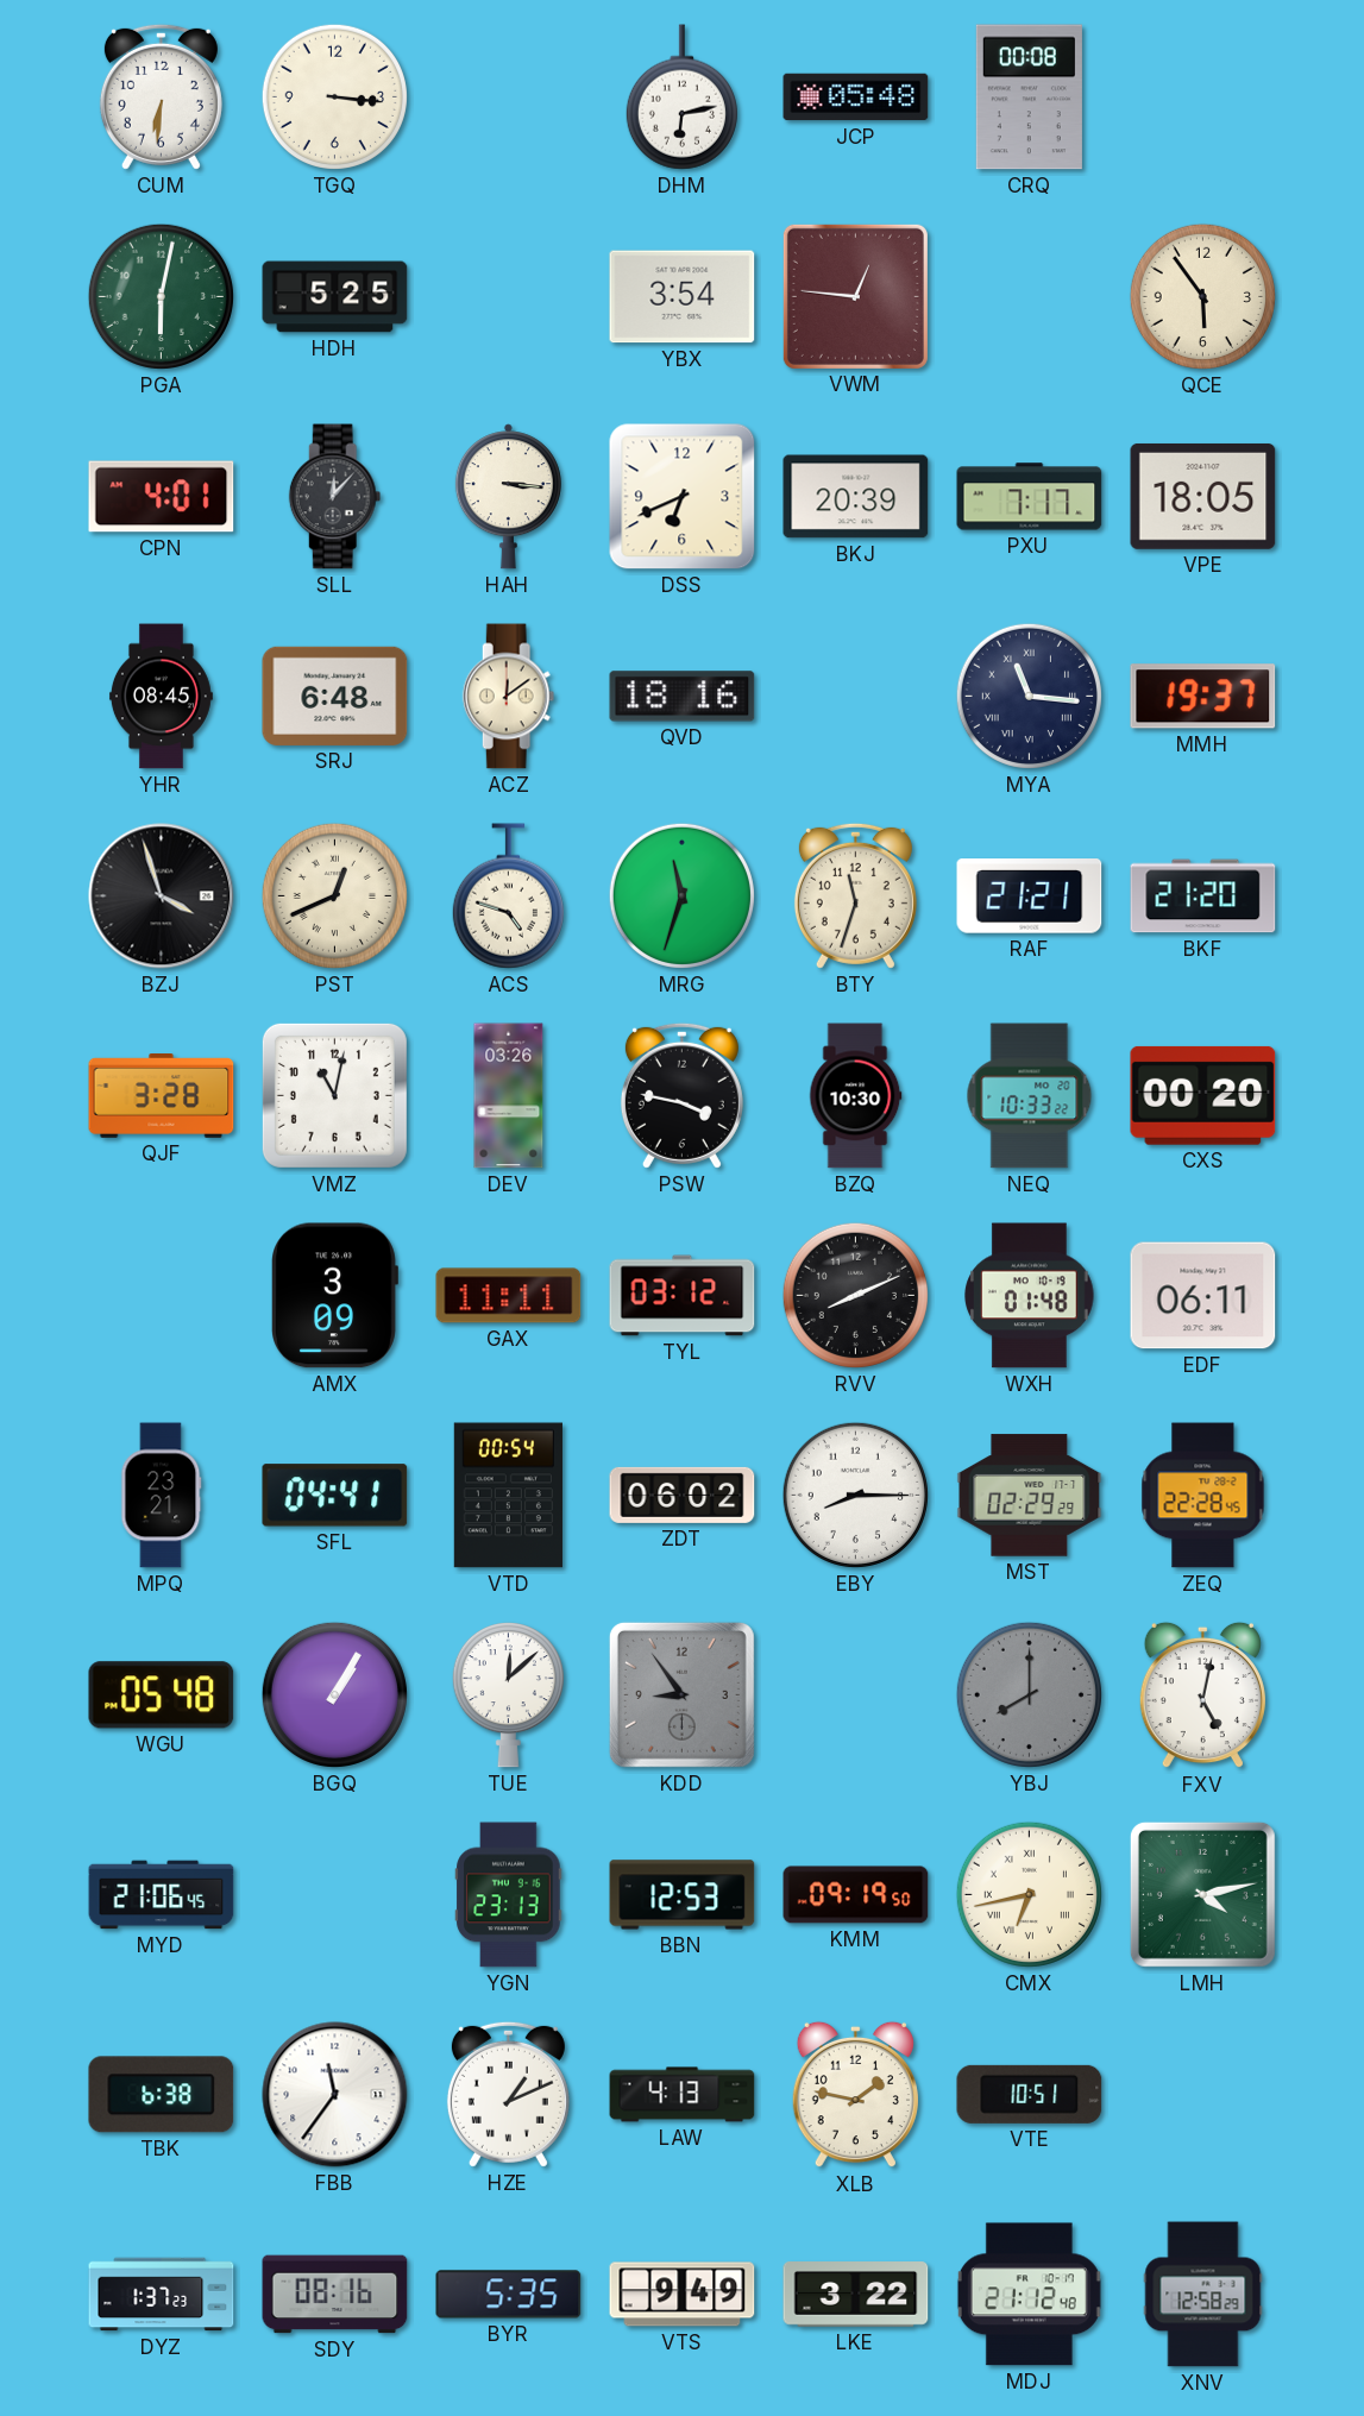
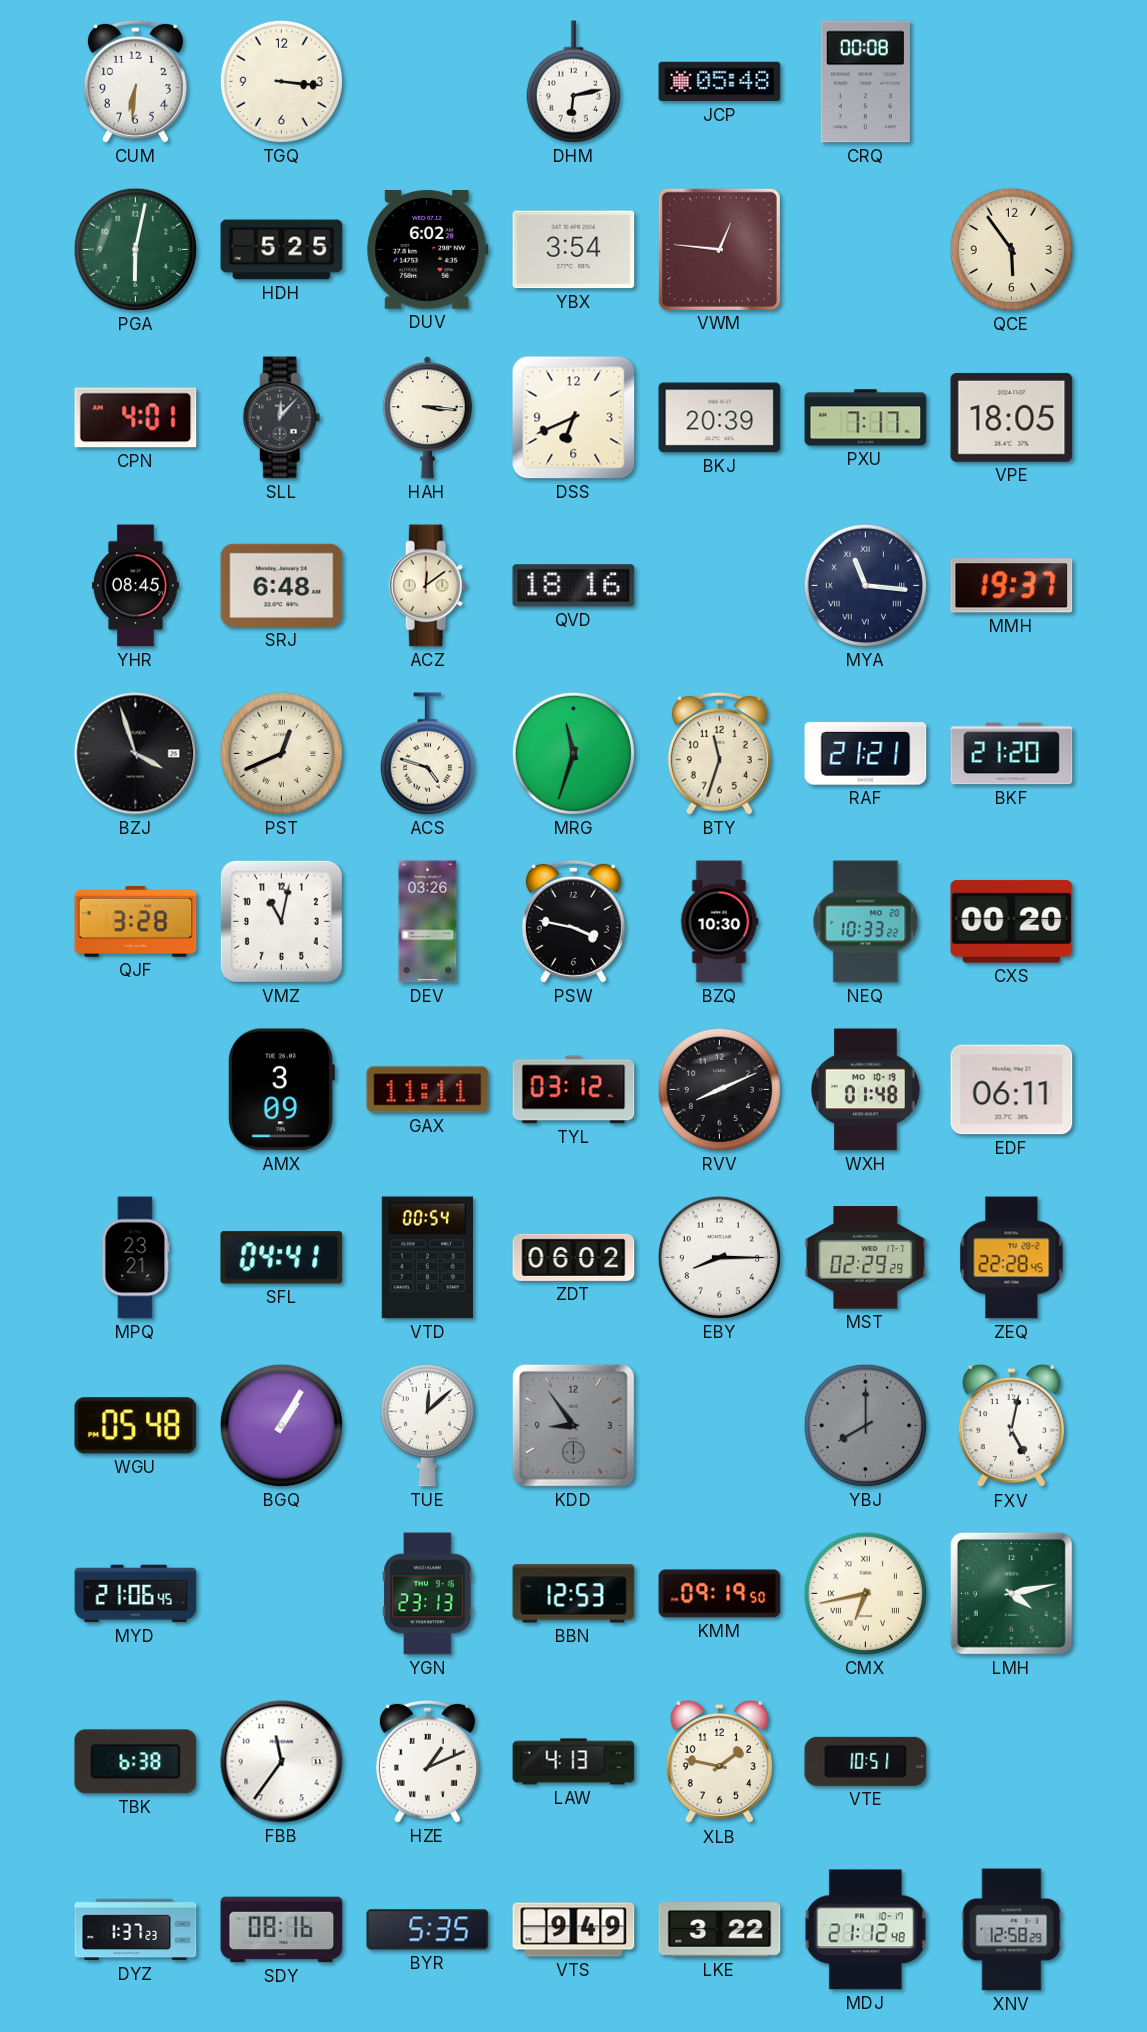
DUV: none -> 6:02
